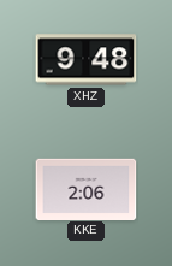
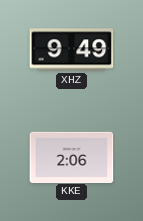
XHZ: 9:48 -> 9:49
